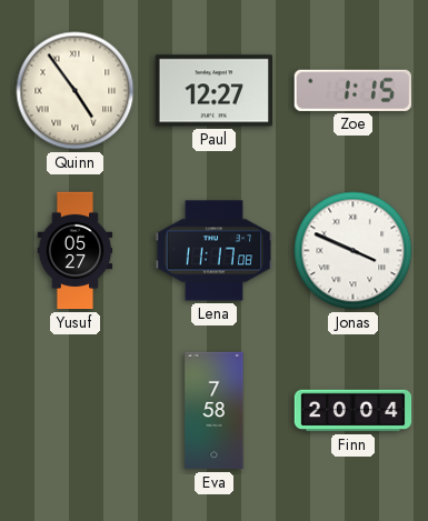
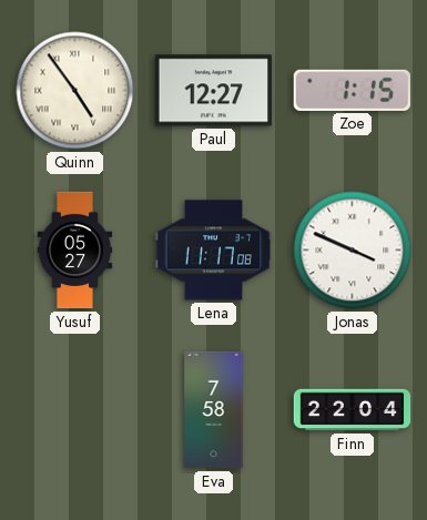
Finn: 20:04 -> 22:04
